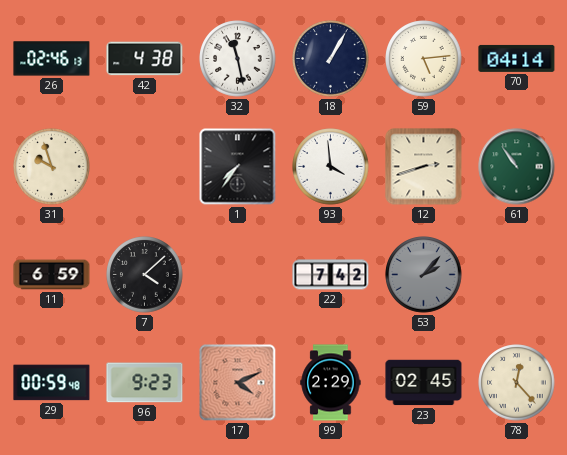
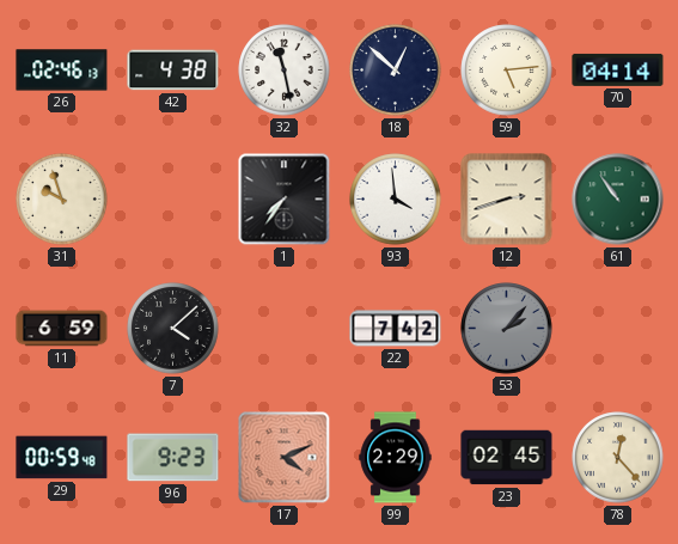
18: 1:05 -> 12:52
